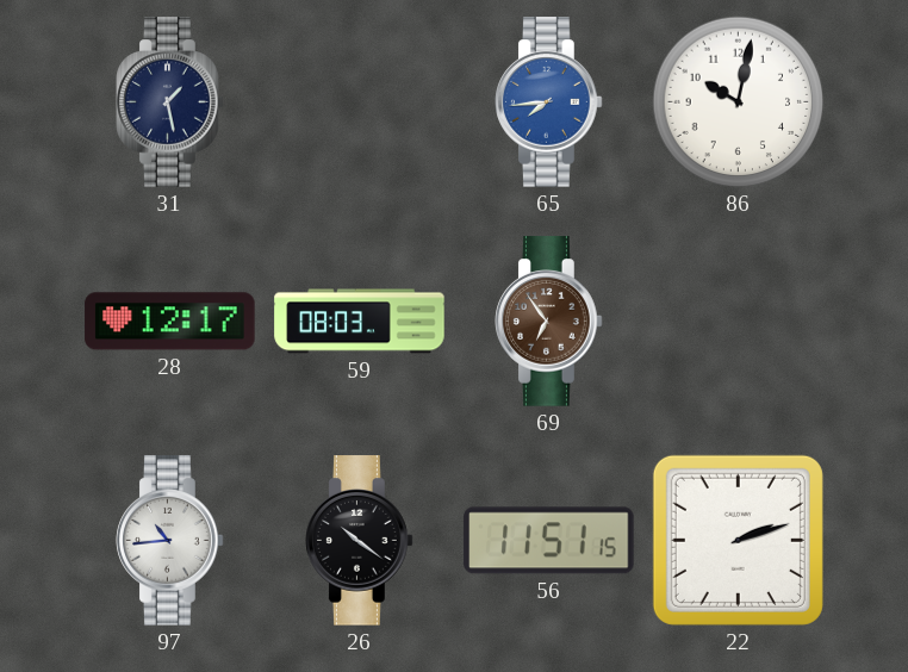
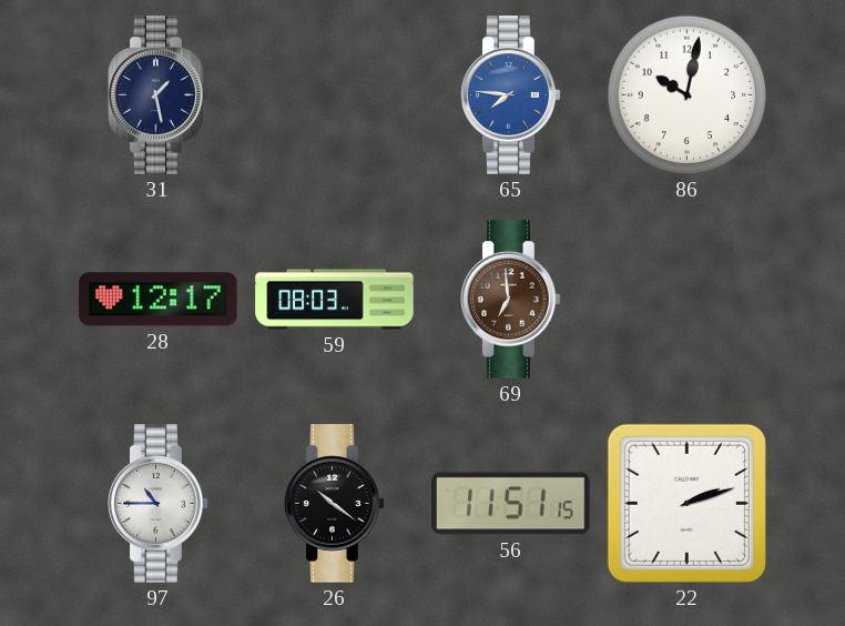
65: 7:44 -> 7:46
69: 6:54 -> 6:59
97: 10:44 -> 10:45
